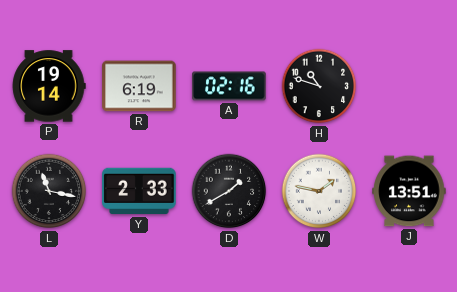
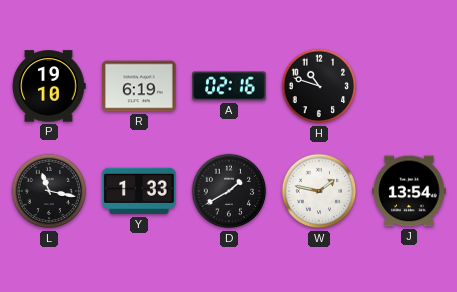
P: 19:14 -> 19:10
Y: 2:33 -> 1:33
J: 13:51 -> 13:54
